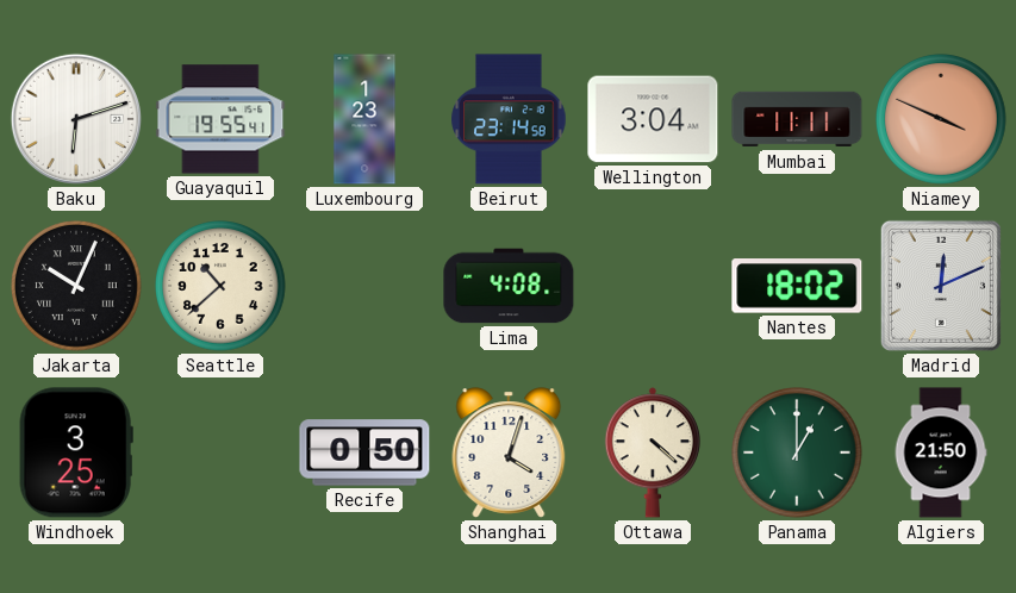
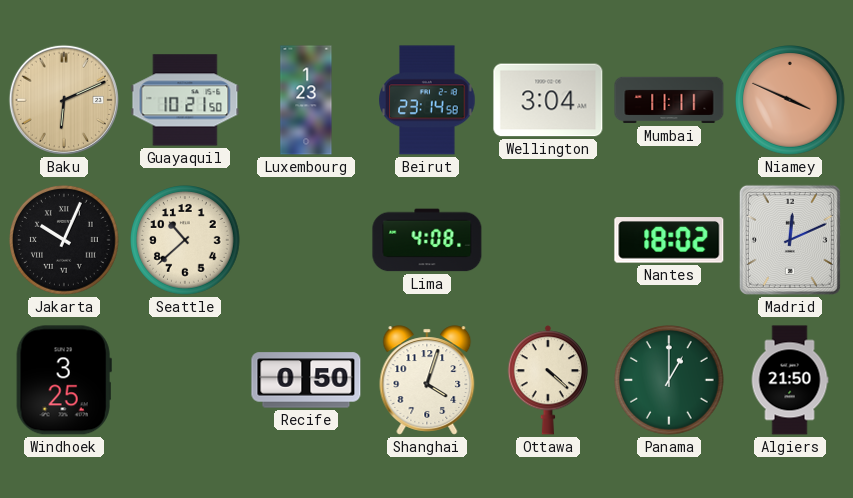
Baku: 6:12 -> 6:11
Baku dial: white -> champagne
Guayaquil: 19:55 -> 10:21
